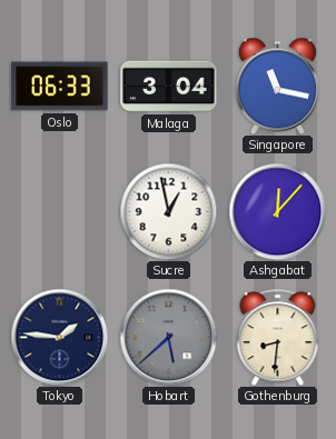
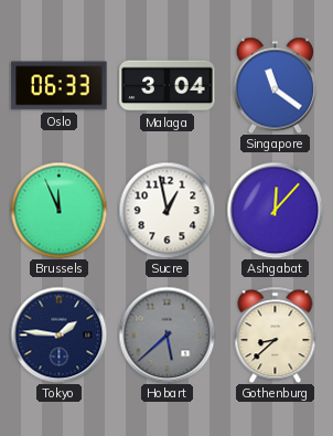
Singapore: 11:17 -> 11:21
Brussels: none -> 11:56
Gothenburg: 8:31 -> 8:38
